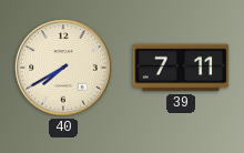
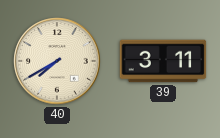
39: 7:11 -> 3:11
